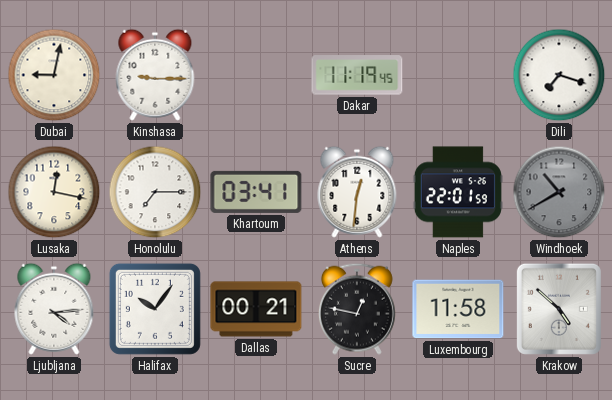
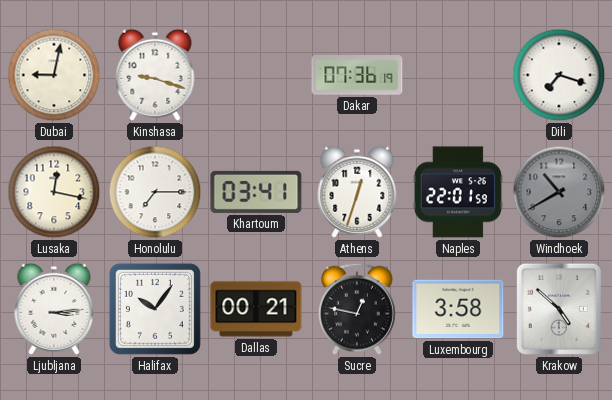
Kinshasa: 9:15 -> 9:18
Dakar: 11:19 -> 07:36
Athens: 12:31 -> 12:33
Ljubljana: 4:14 -> 3:14
Luxembourg: 11:58 -> 3:58
